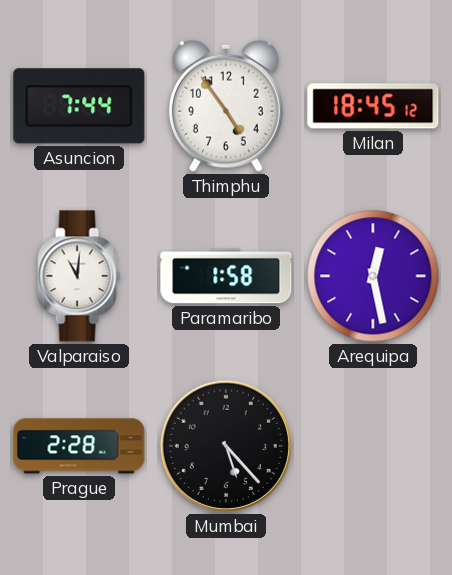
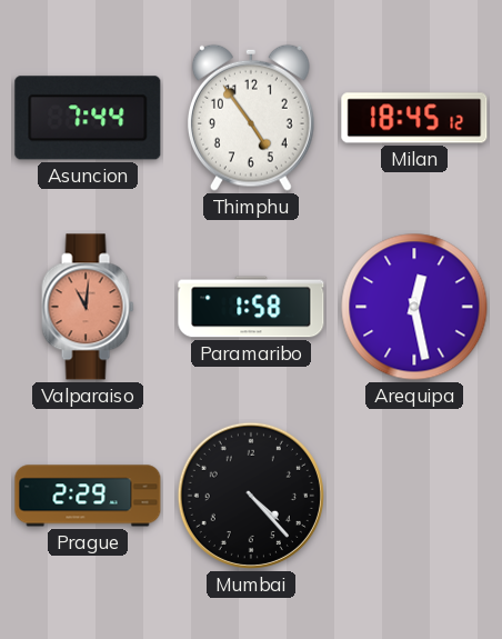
Valparaiso dial: white -> salmon
Prague: 2:28 -> 2:29
Mumbai: 5:23 -> 4:23
